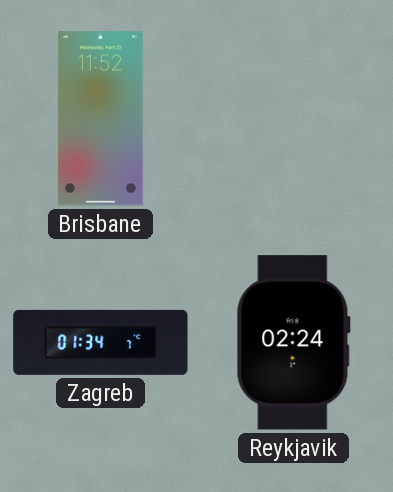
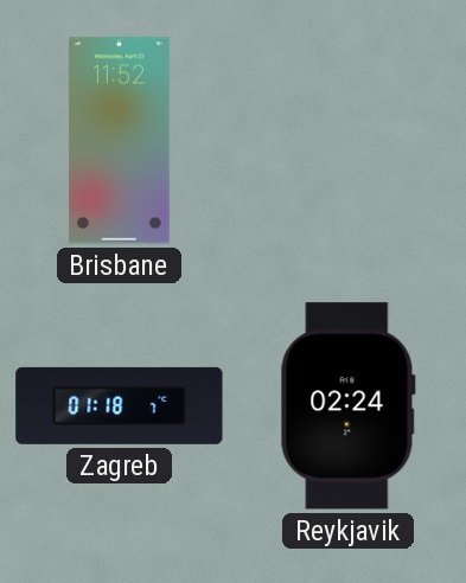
Zagreb: 01:34 -> 01:18
